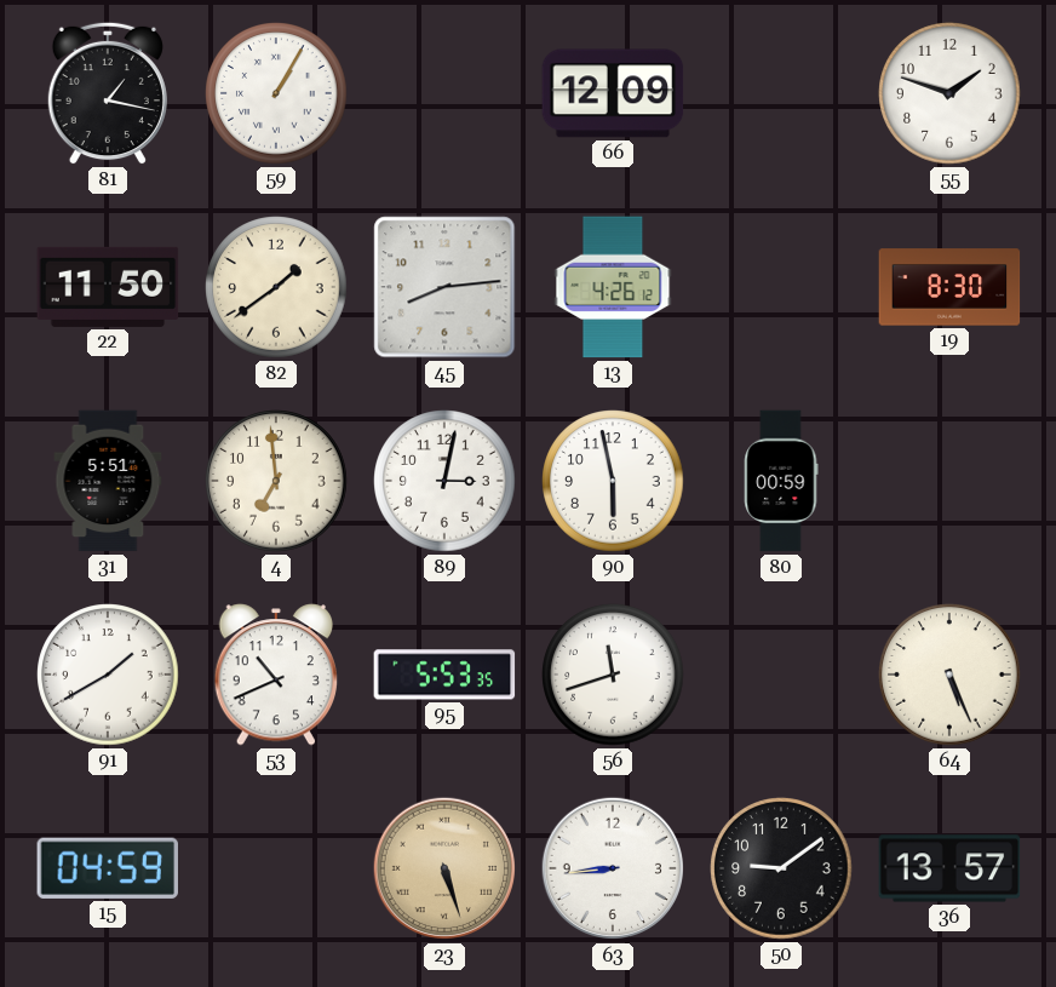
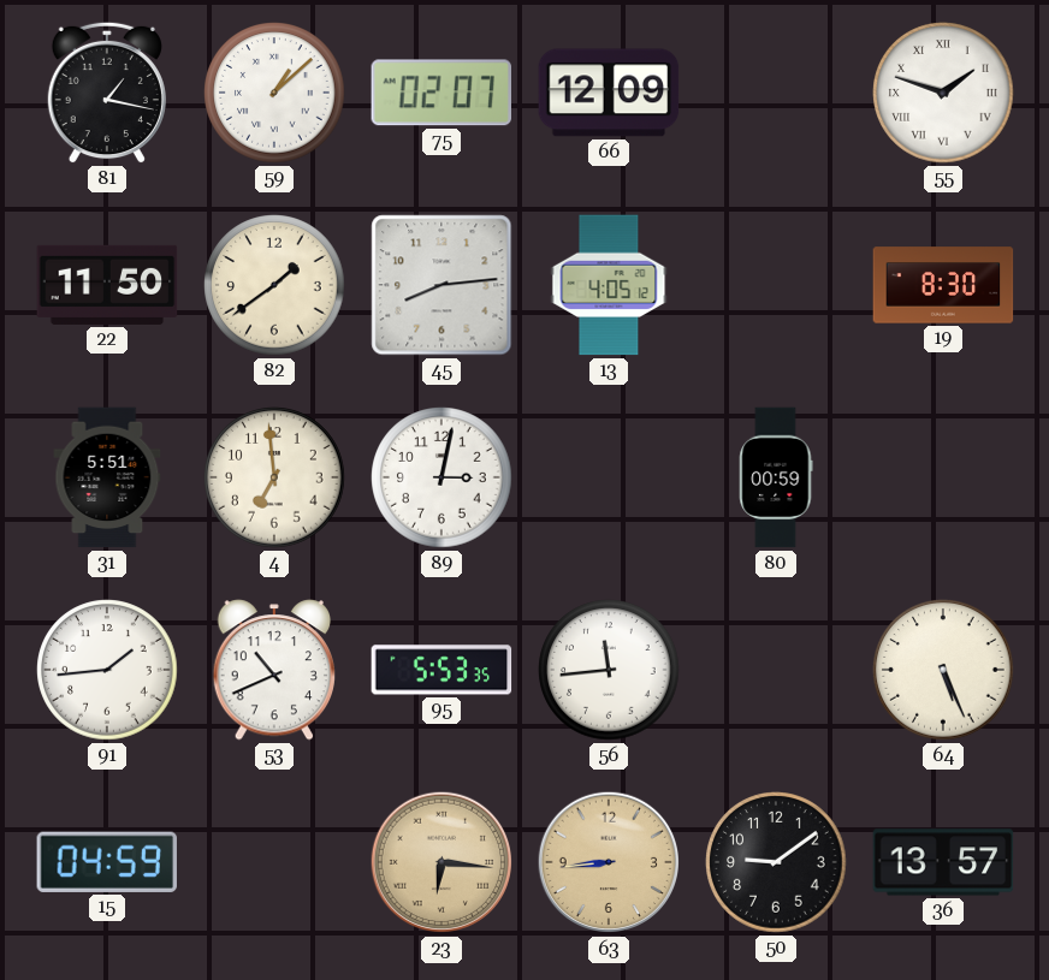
59: 1:05 -> 1:08
75: none -> 02:07
55 numerals: Arabic -> Roman
13: 4:26 -> 4:05
90: 5:58 -> none
91: 1:40 -> 1:44
56: 11:42 -> 11:44
23: 5:27 -> 6:16
63 dial: white -> champagne
